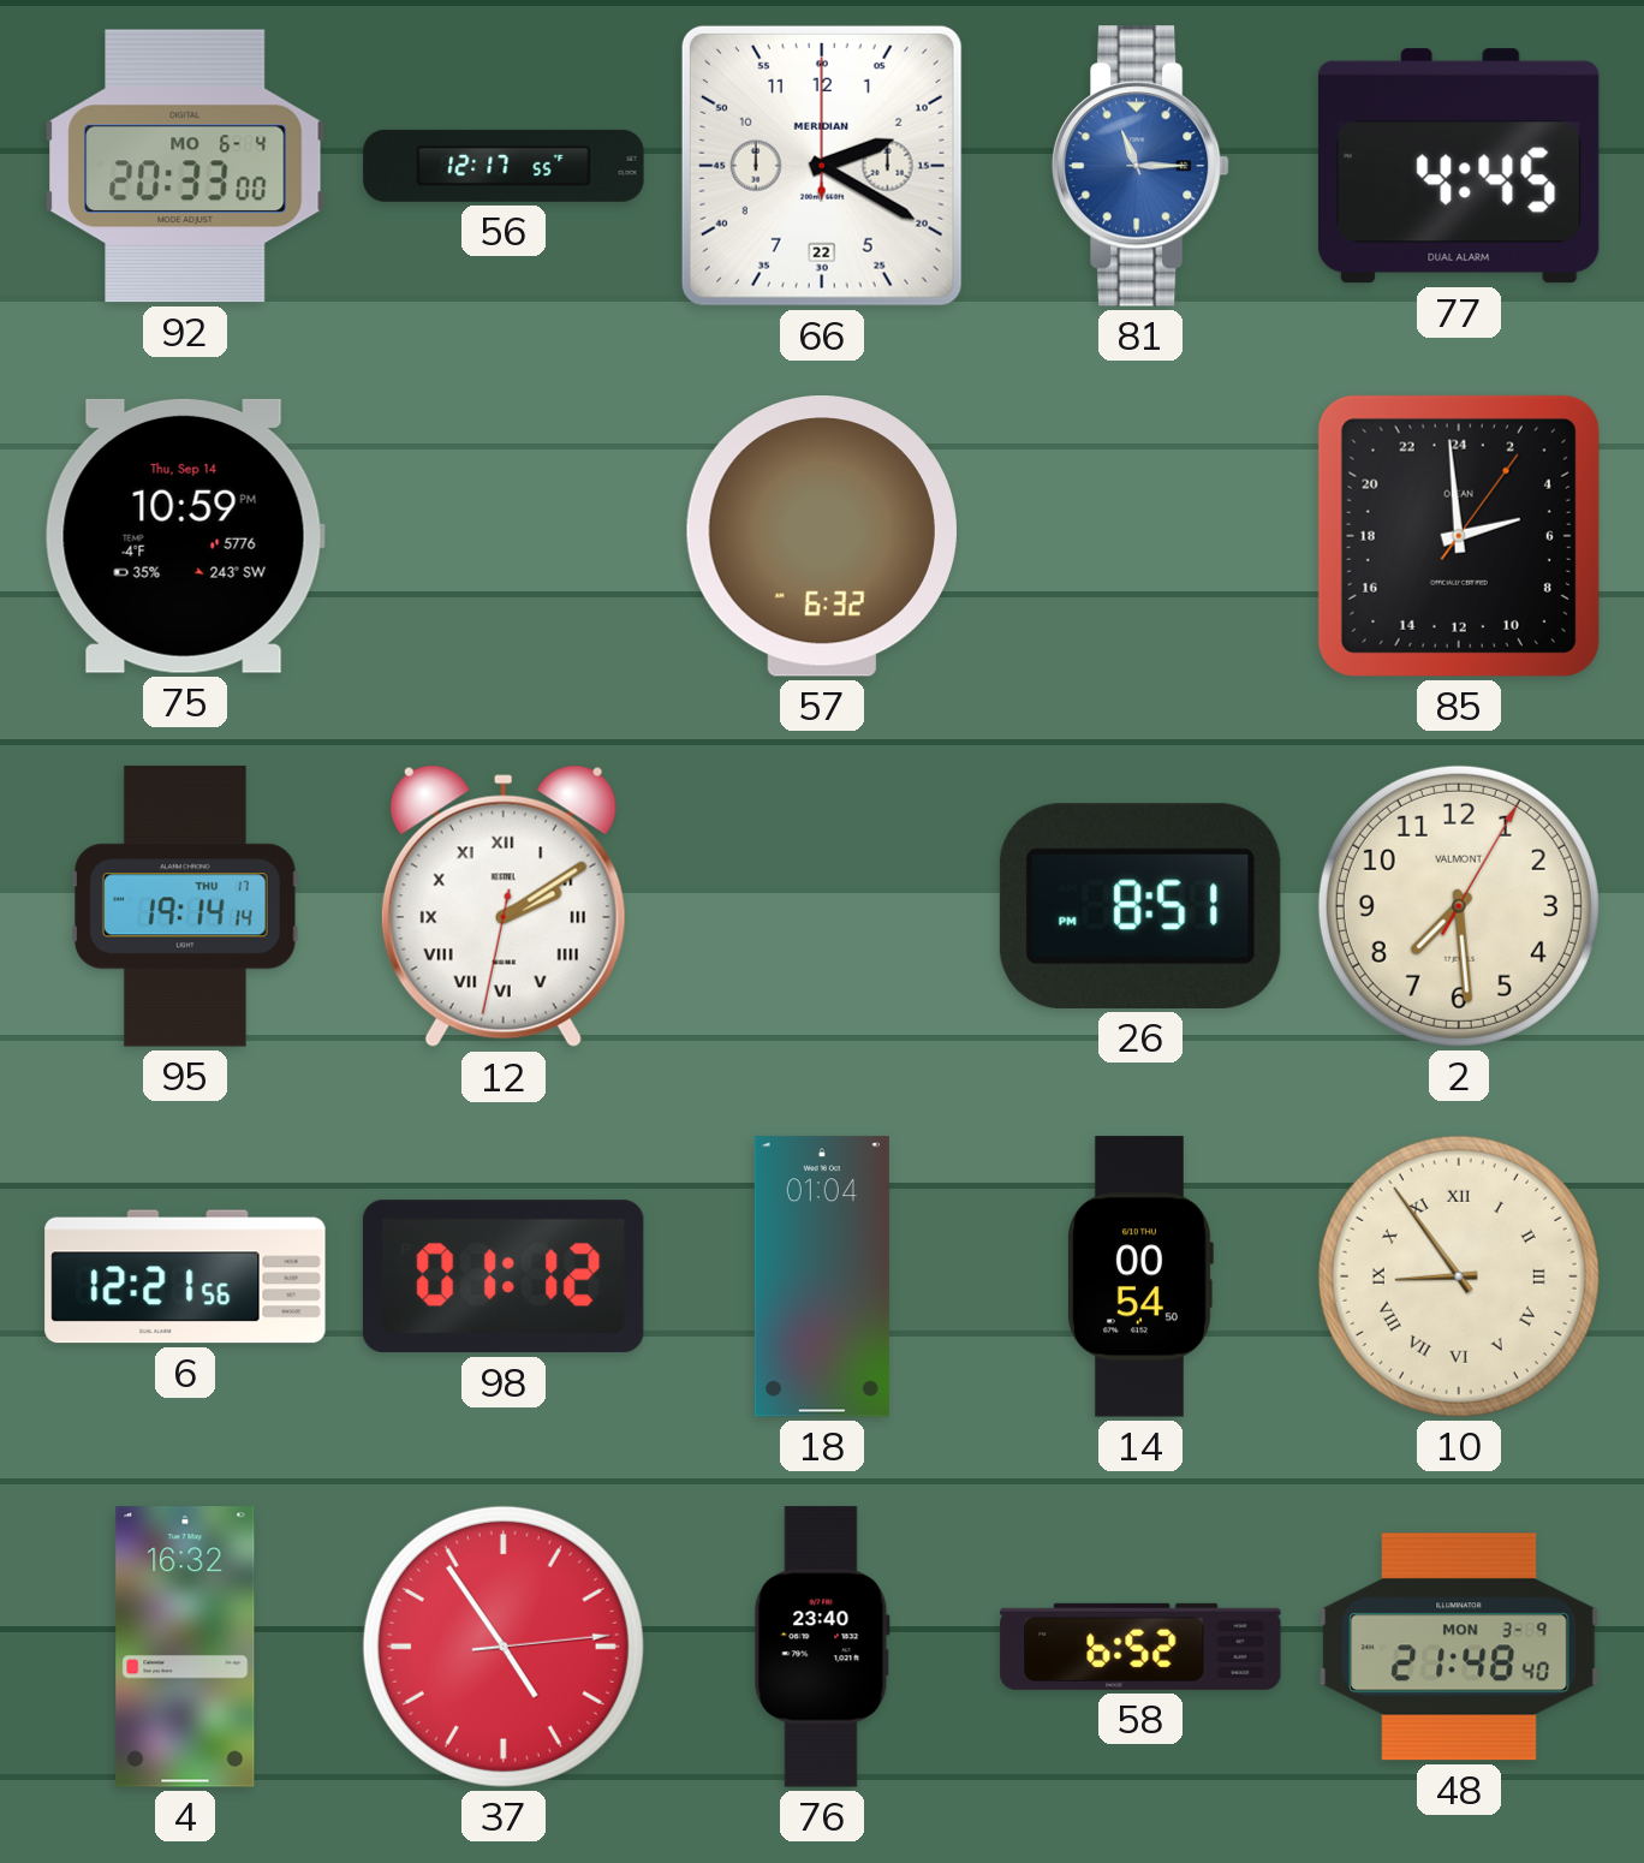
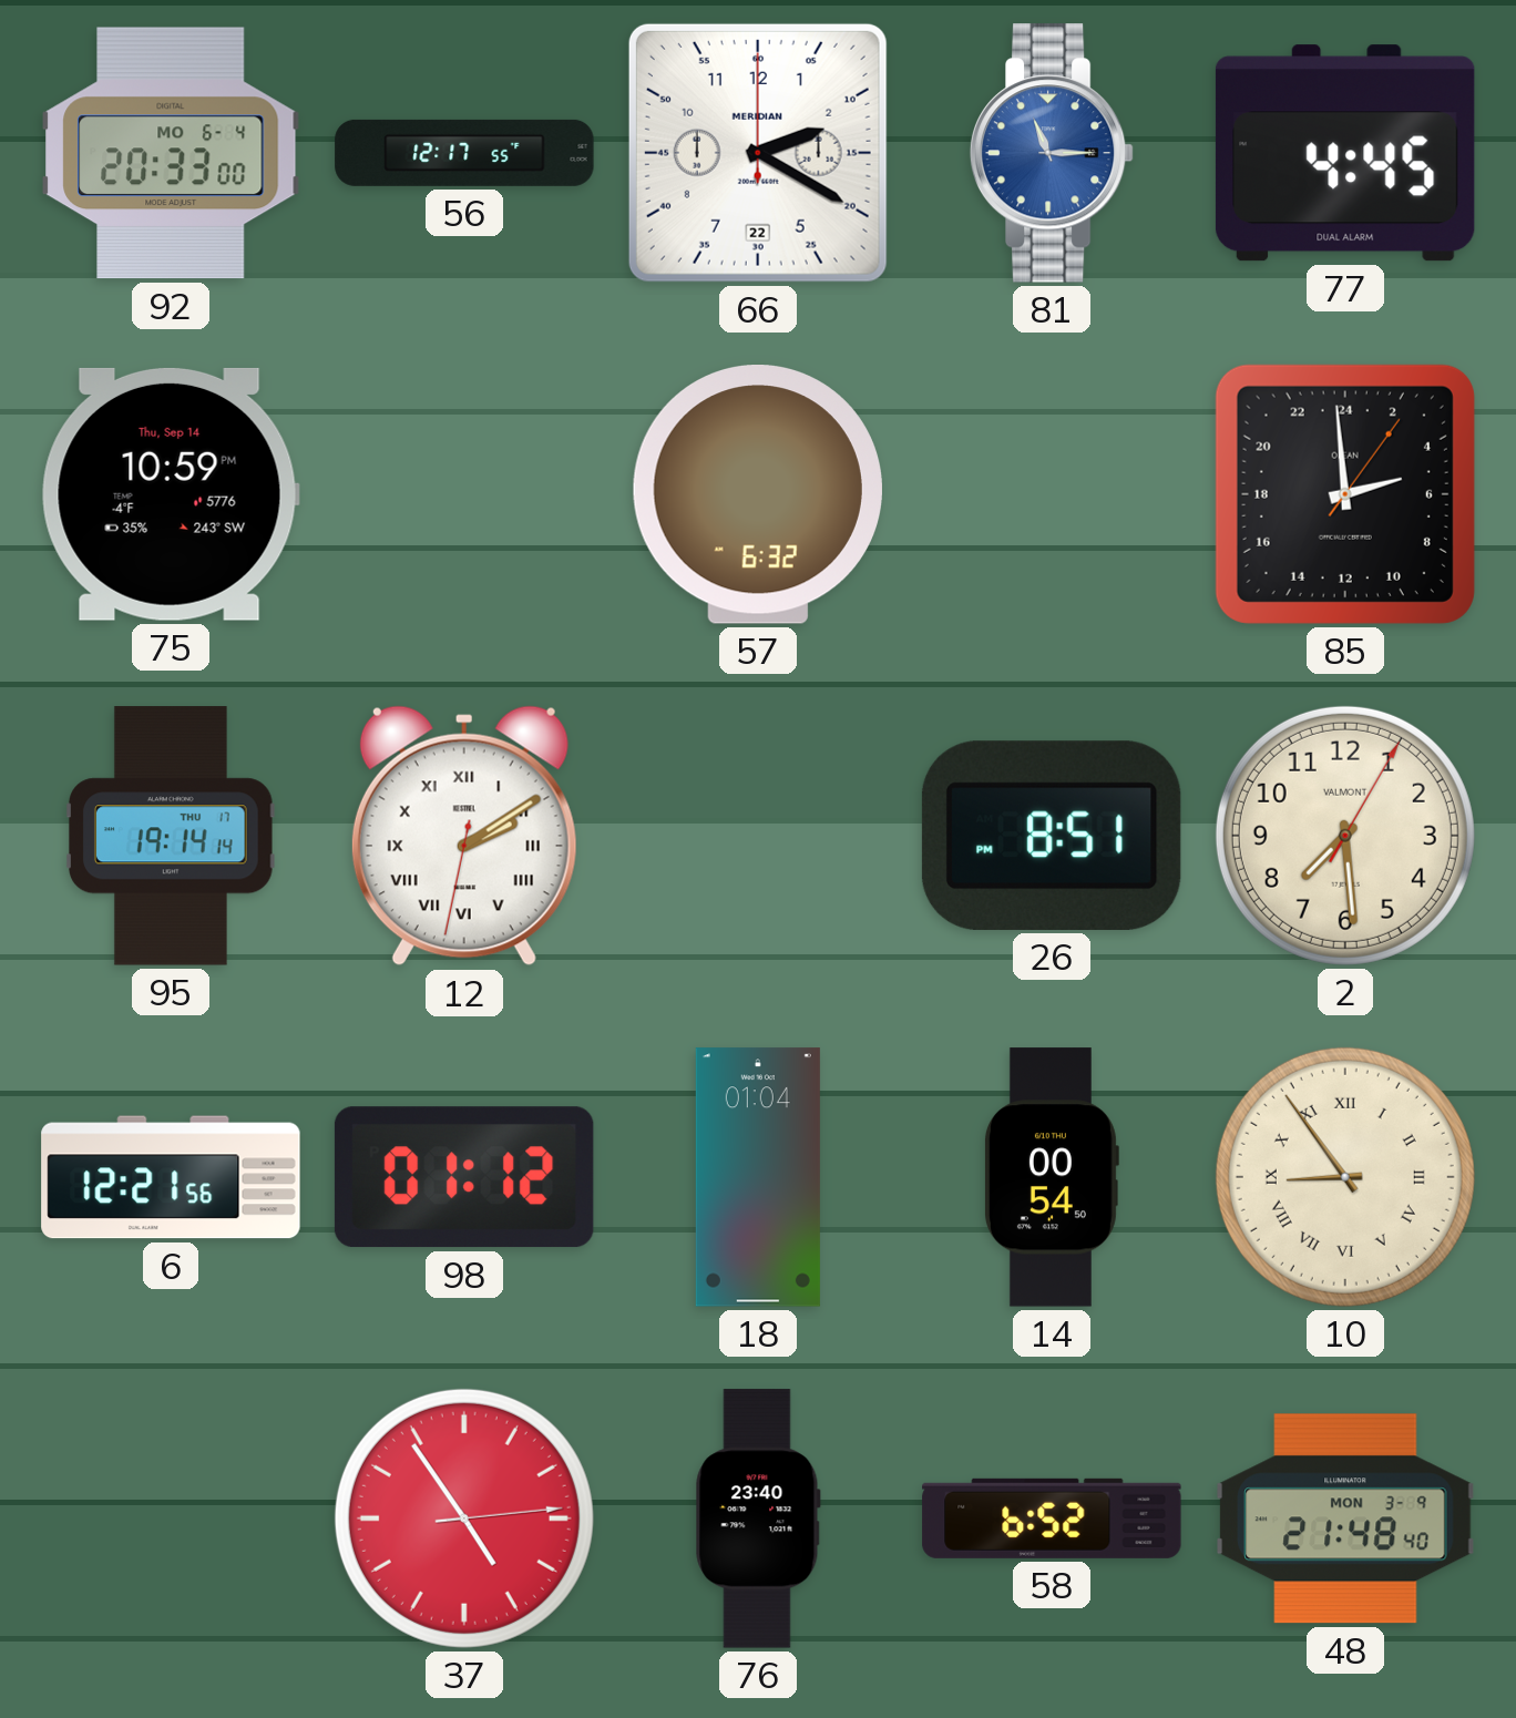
4: 16:32 -> none
